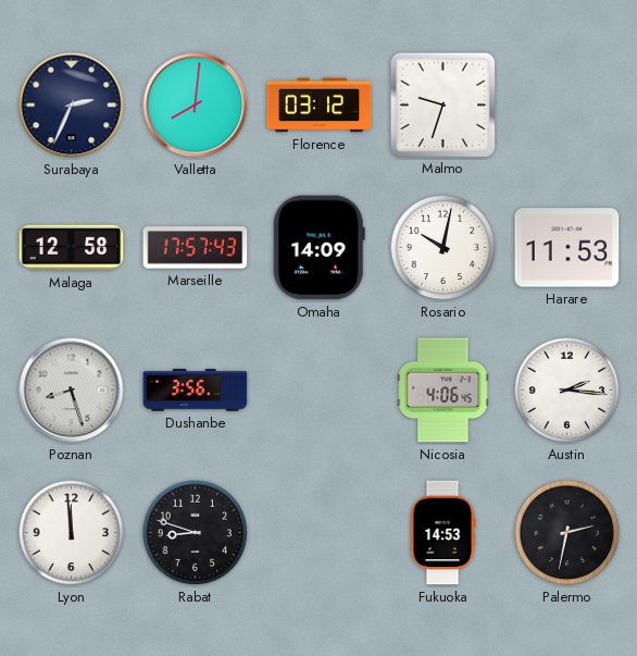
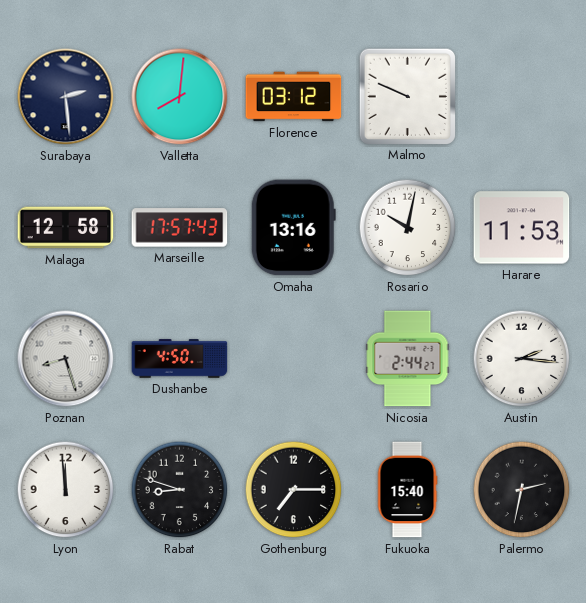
Surabaya: 2:34 -> 2:29
Malmo: 9:33 -> 9:49
Omaha: 14:09 -> 13:16
Dushanbe: 3:56 -> 4:50
Nicosia: 4:06 -> 2:44
Gothenburg: none -> 7:15
Fukuoka: 14:53 -> 15:40
